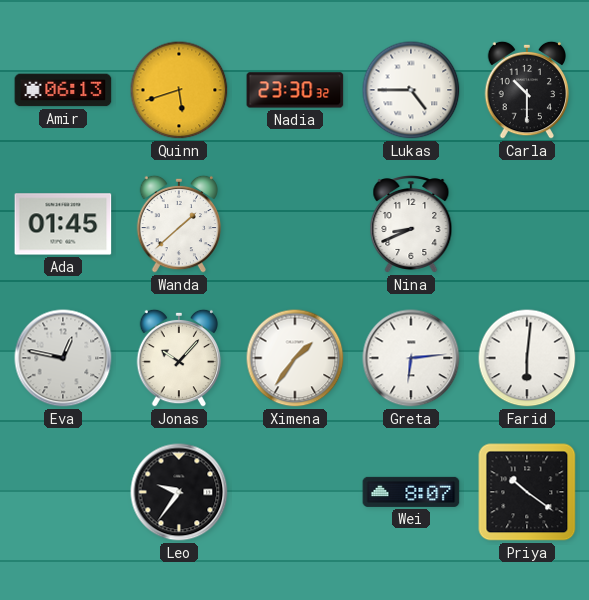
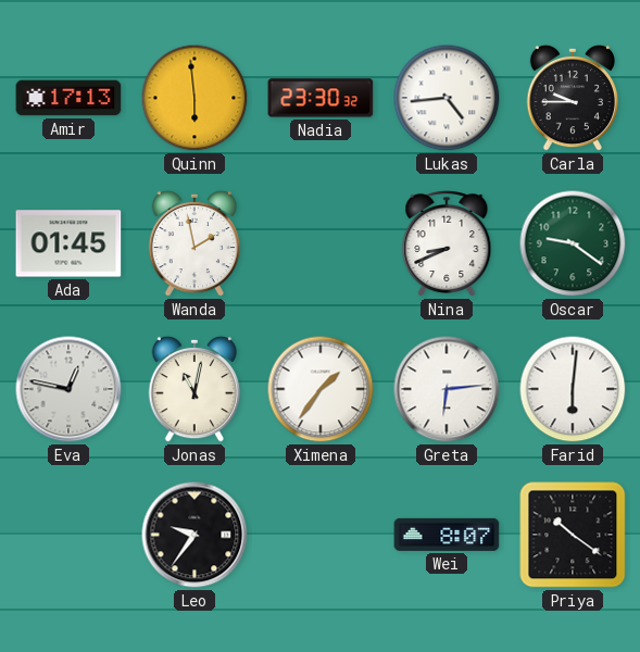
Amir: 06:13 -> 17:13
Quinn: 5:42 -> 5:59
Lukas: 4:45 -> 4:44
Carla: 10:30 -> 9:45
Wanda: 1:38 -> 1:58
Oscar: none -> 9:21
Jonas: 10:07 -> 11:02
